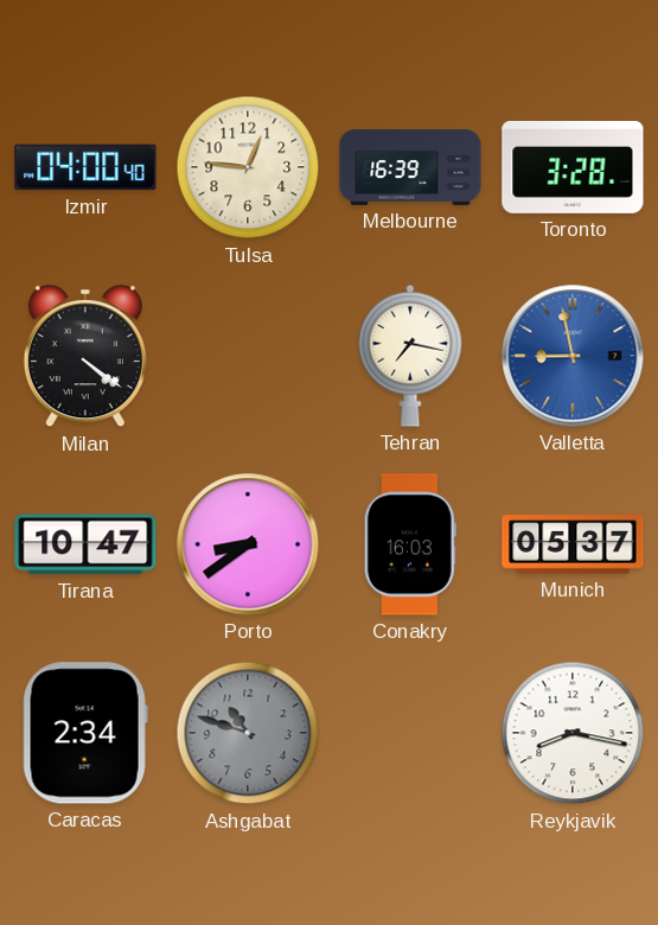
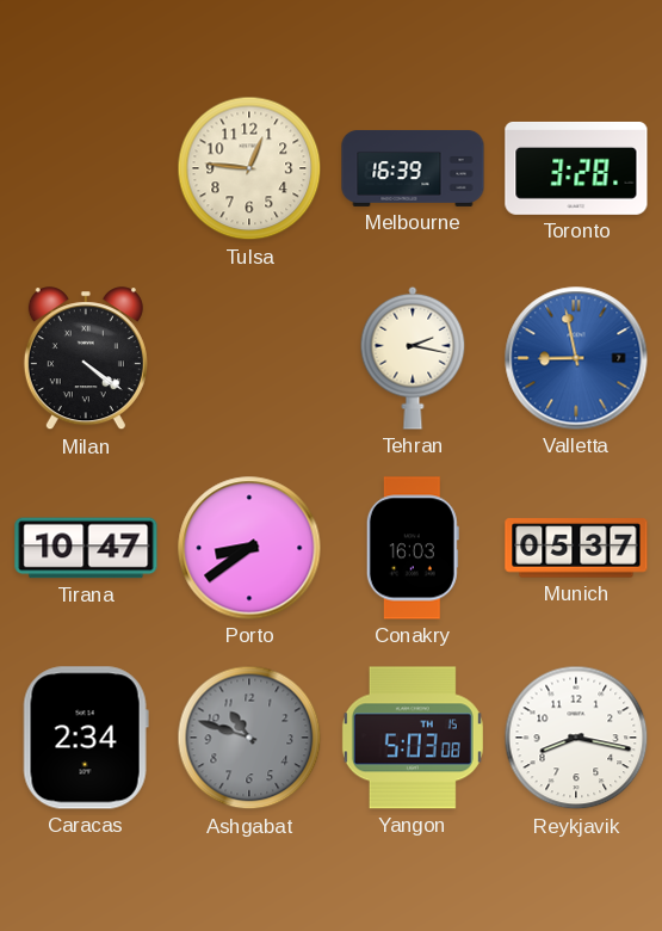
Izmir: 04:00 -> none
Tehran: 7:17 -> 2:17
Yangon: none -> 5:03
